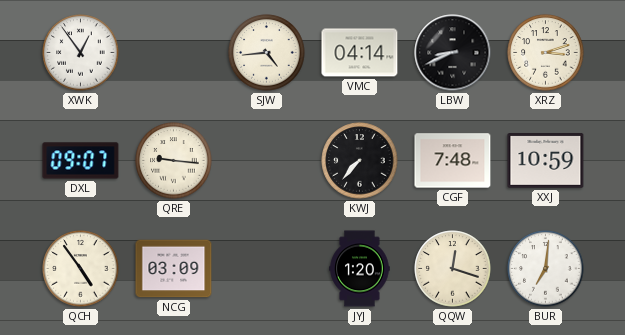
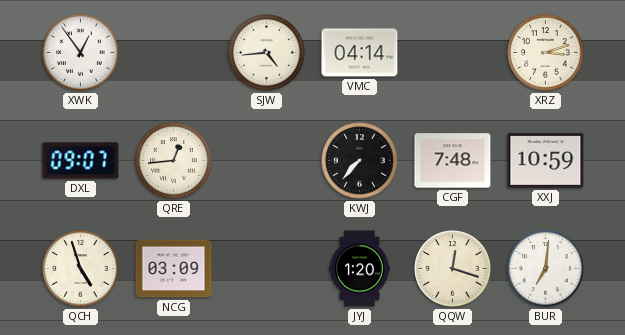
LBW: 8:41 -> none
QRE: 9:16 -> 12:44
QCH: 4:54 -> 4:57
